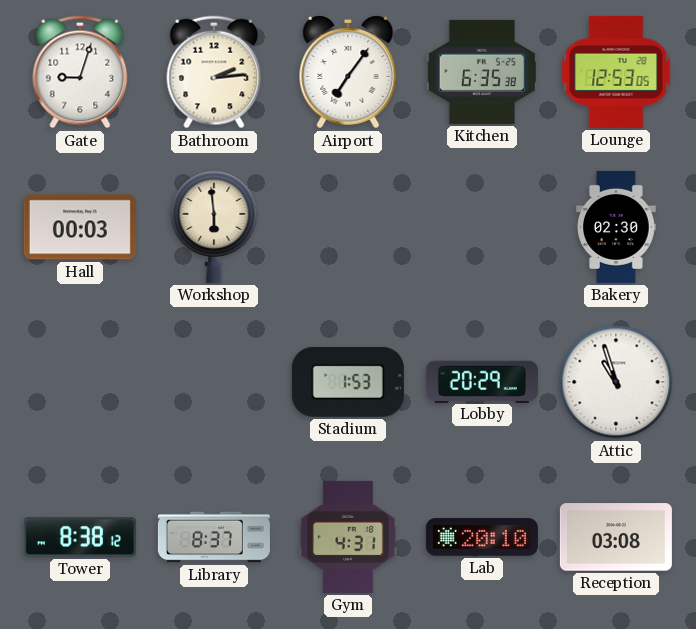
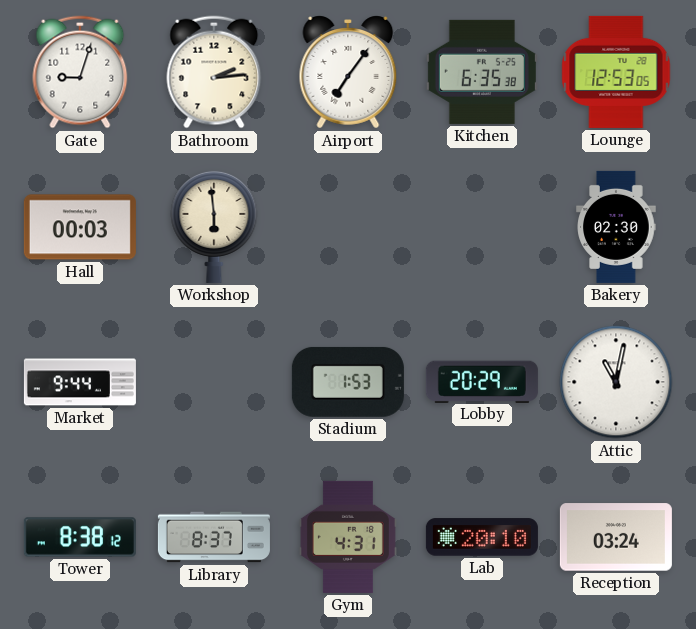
Market: none -> 9:44
Attic: 10:57 -> 11:02
Reception: 03:08 -> 03:24
